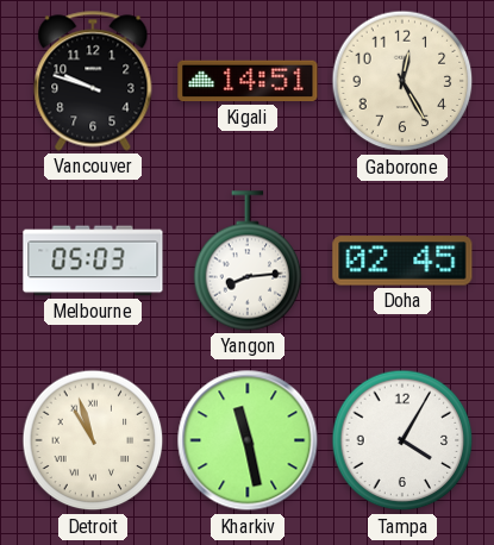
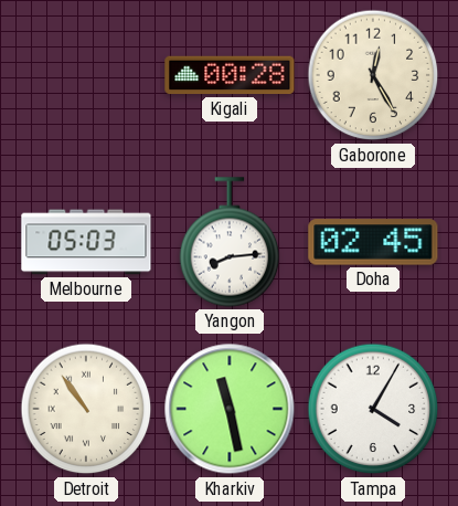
Vancouver: 9:48 -> none
Kigali: 14:51 -> 00:28
Detroit: 10:57 -> 10:54
